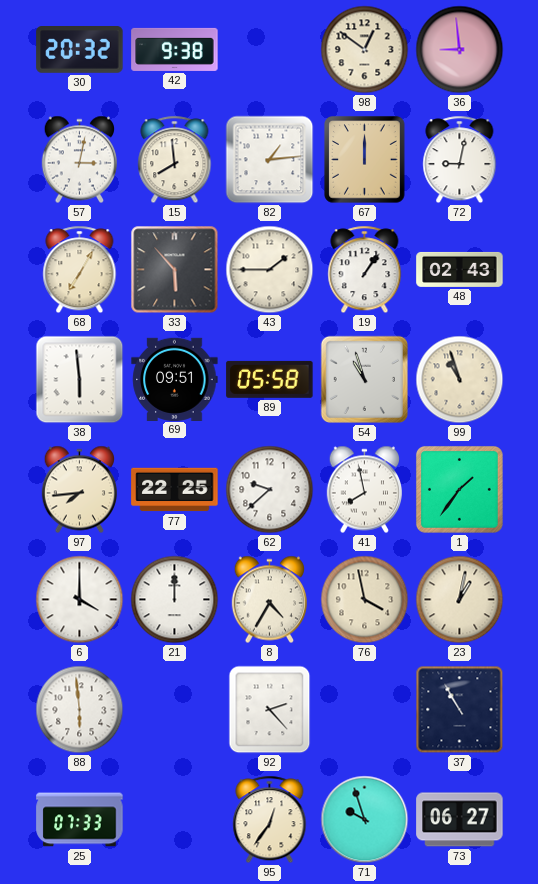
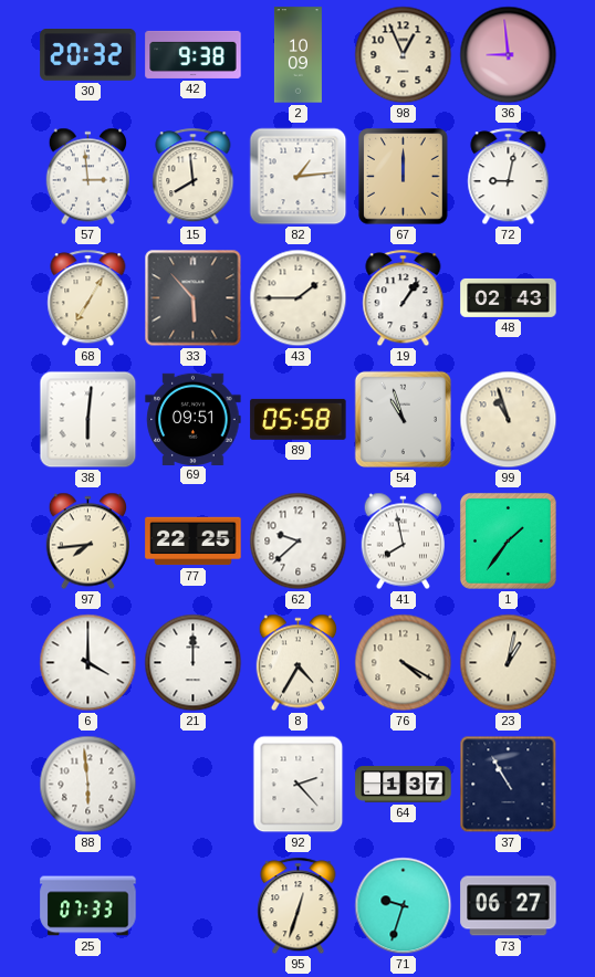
2: none -> 10:09
98: 12:51 -> 12:56
57: 3:02 -> 2:59
38: 5:59 -> 6:01
76: 3:58 -> 4:20
64: none -> 1:37
95: 12:36 -> 12:33
71: 9:57 -> 9:33
